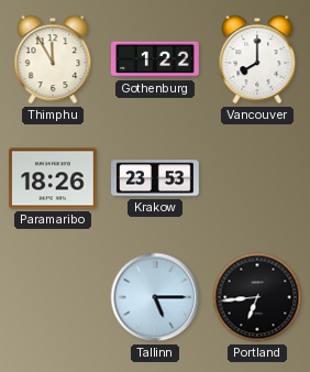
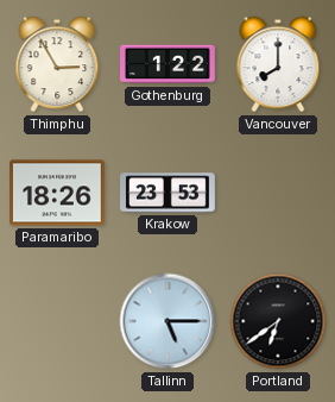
Thimphu: 11:55 -> 2:55
Portland: 6:44 -> 6:39
